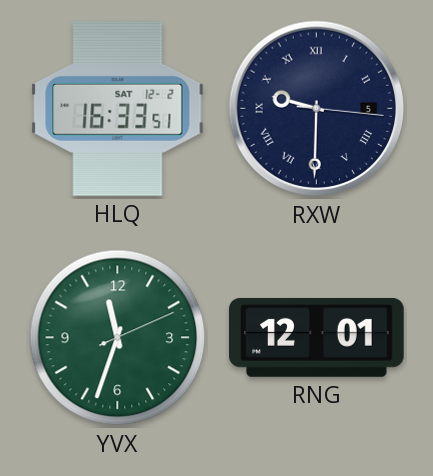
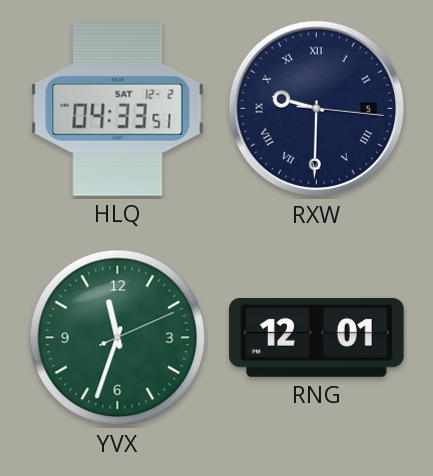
HLQ: 16:33 -> 04:33
